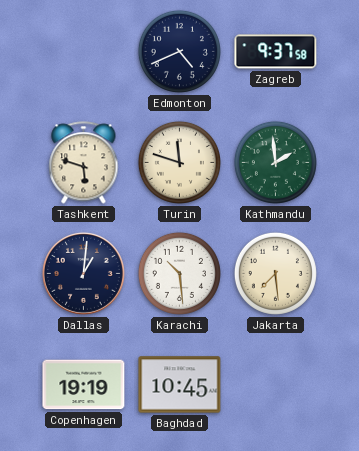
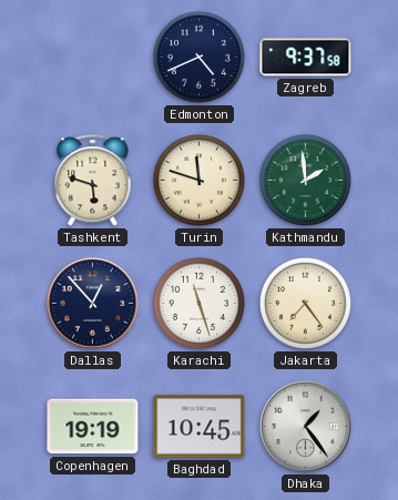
Dallas: 1:01 -> 12:53
Karachi: 10:29 -> 11:27
Jakarta: 7:29 -> 7:24
Dhaka: none -> 1:24
